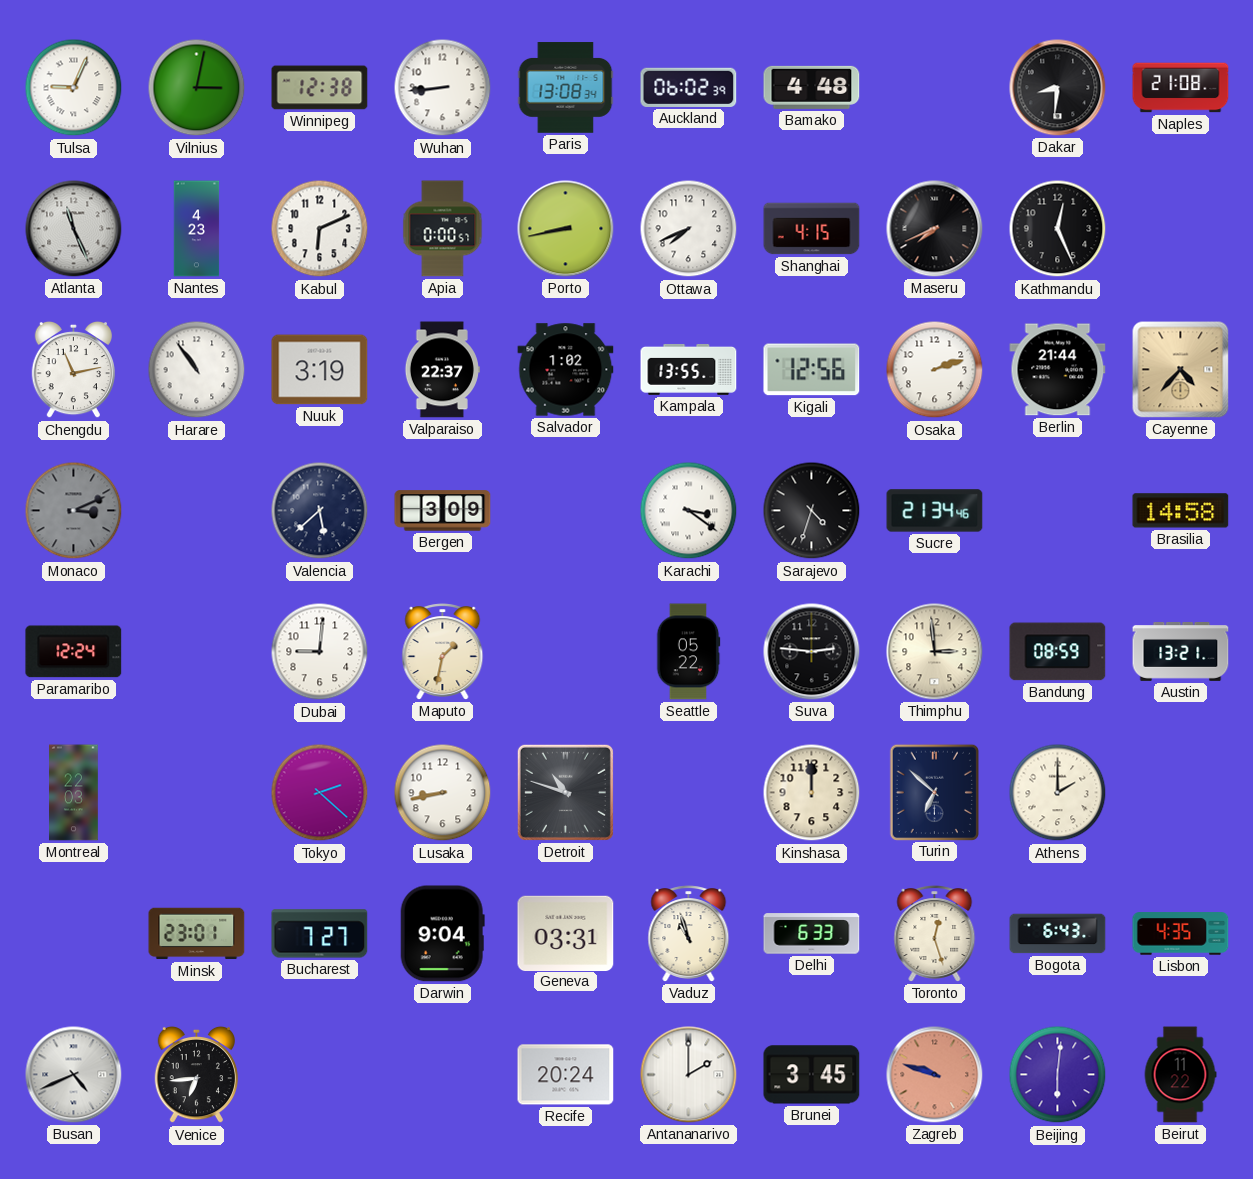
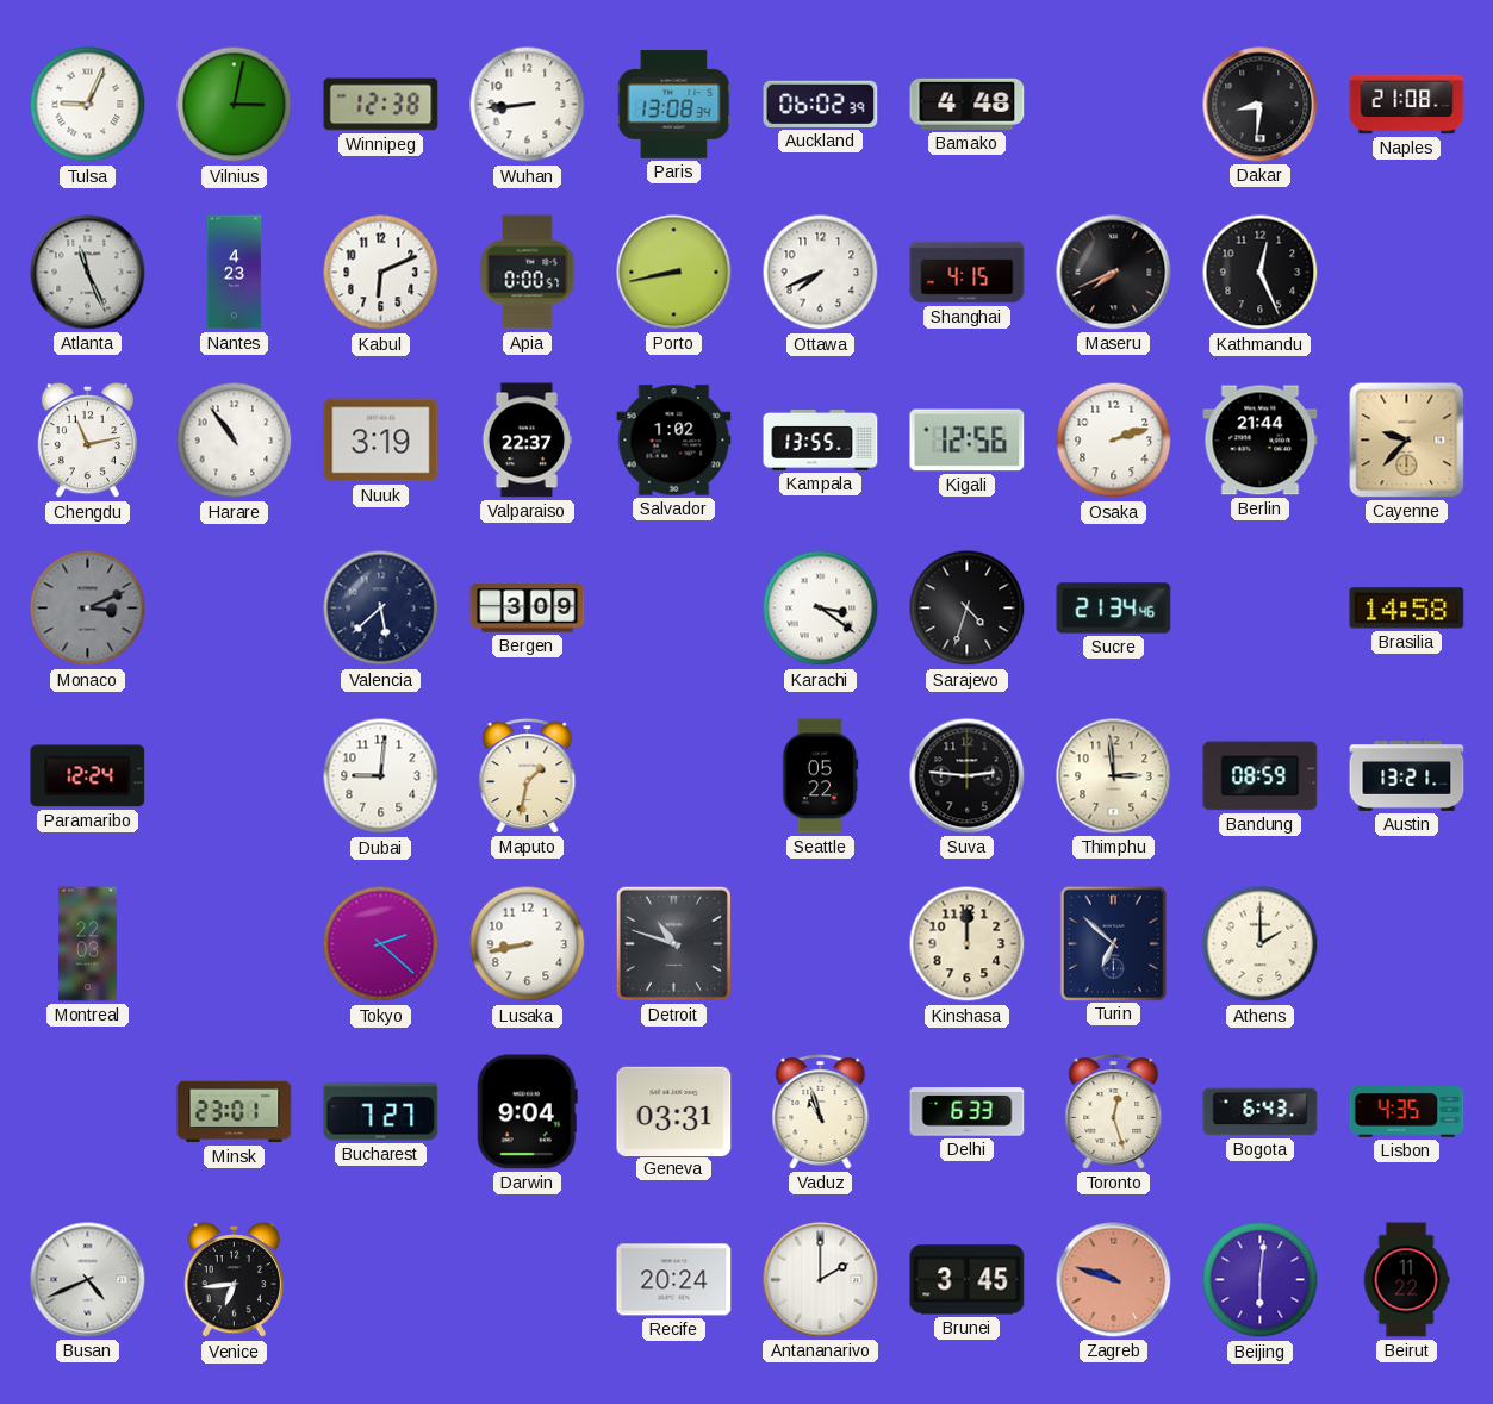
Cayenne: 4:37 -> 9:37
